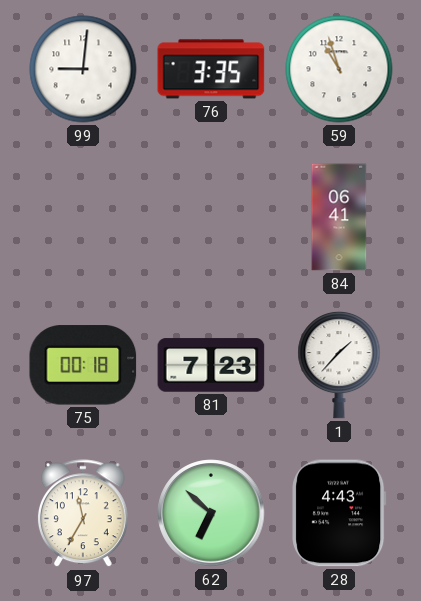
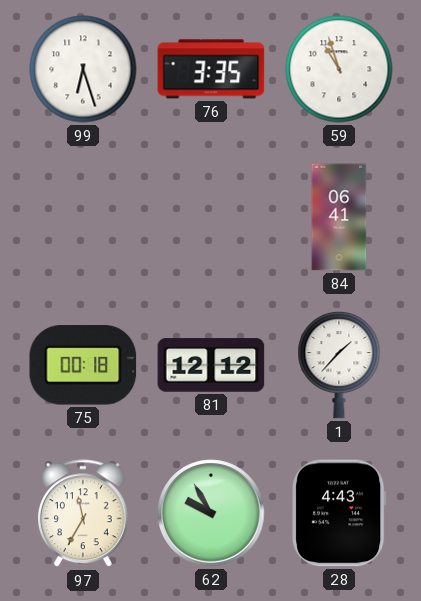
99: 9:01 -> 6:27
81: 7:23 -> 12:12
62: 6:52 -> 9:55
